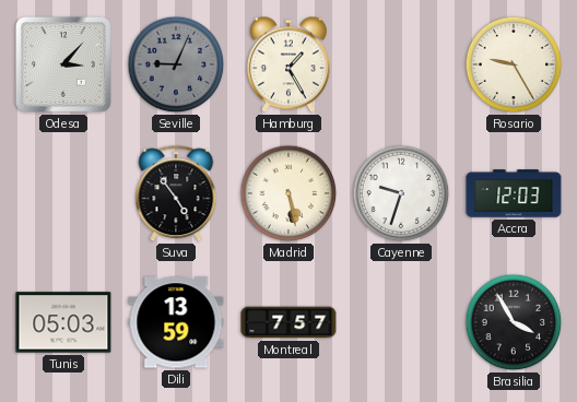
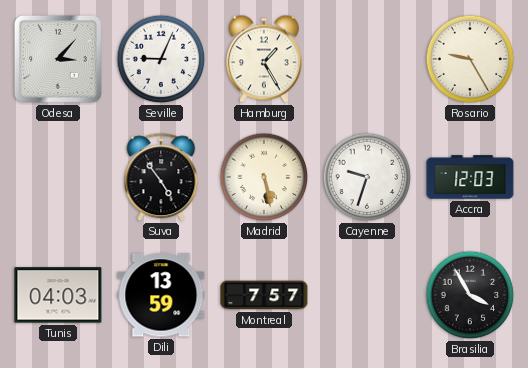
Seville dial: grey -> white
Tunis: 05:03 -> 04:03
